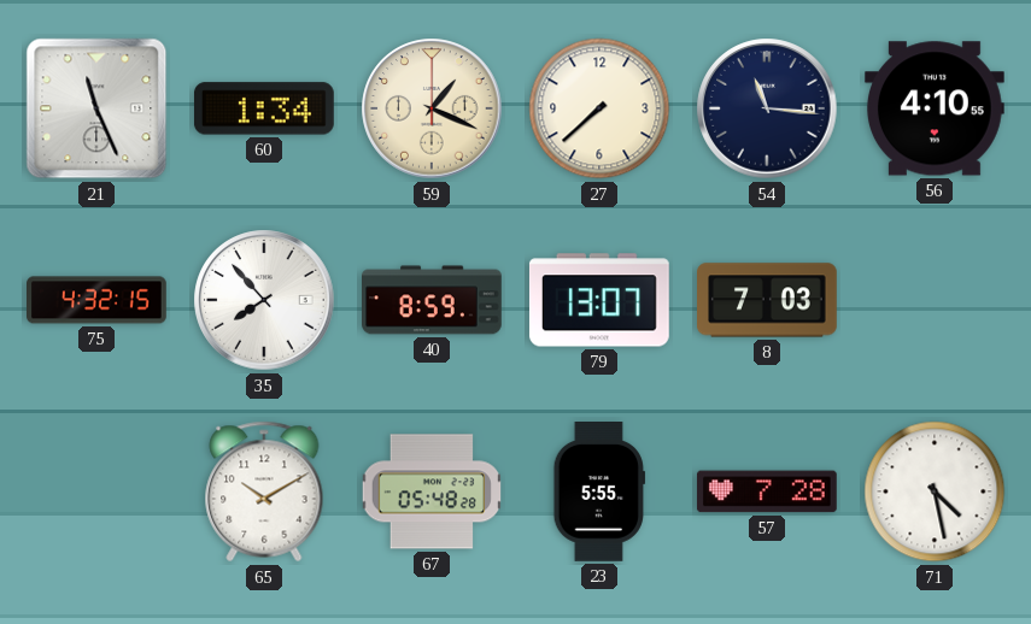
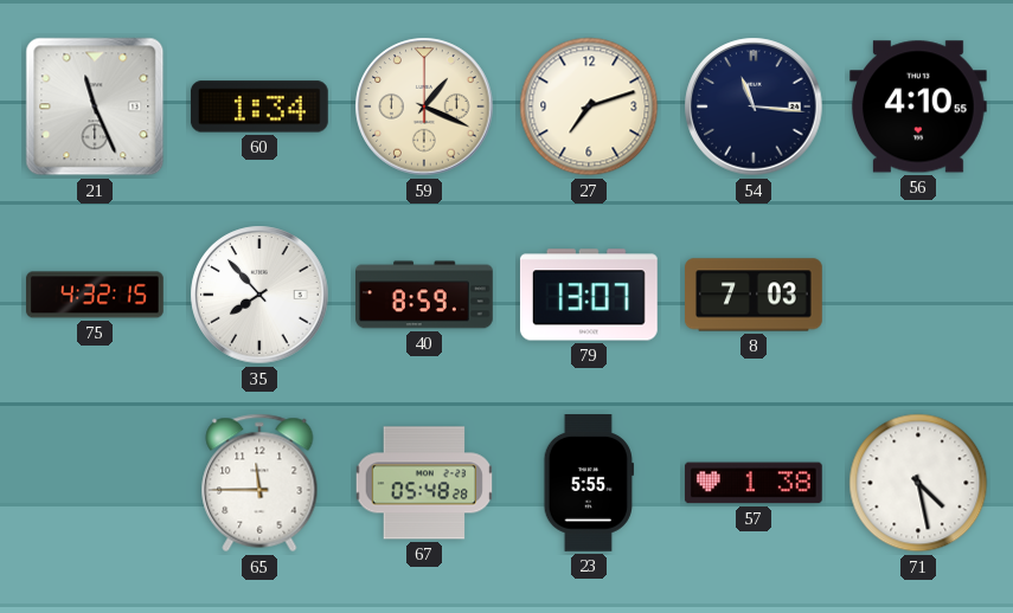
27: 7:38 -> 7:12
65: 10:10 -> 11:45
57: 7:28 -> 1:38
